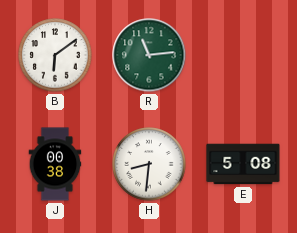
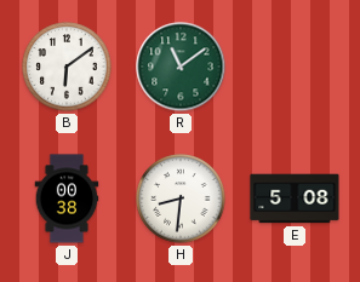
R: 11:14 -> 11:09
